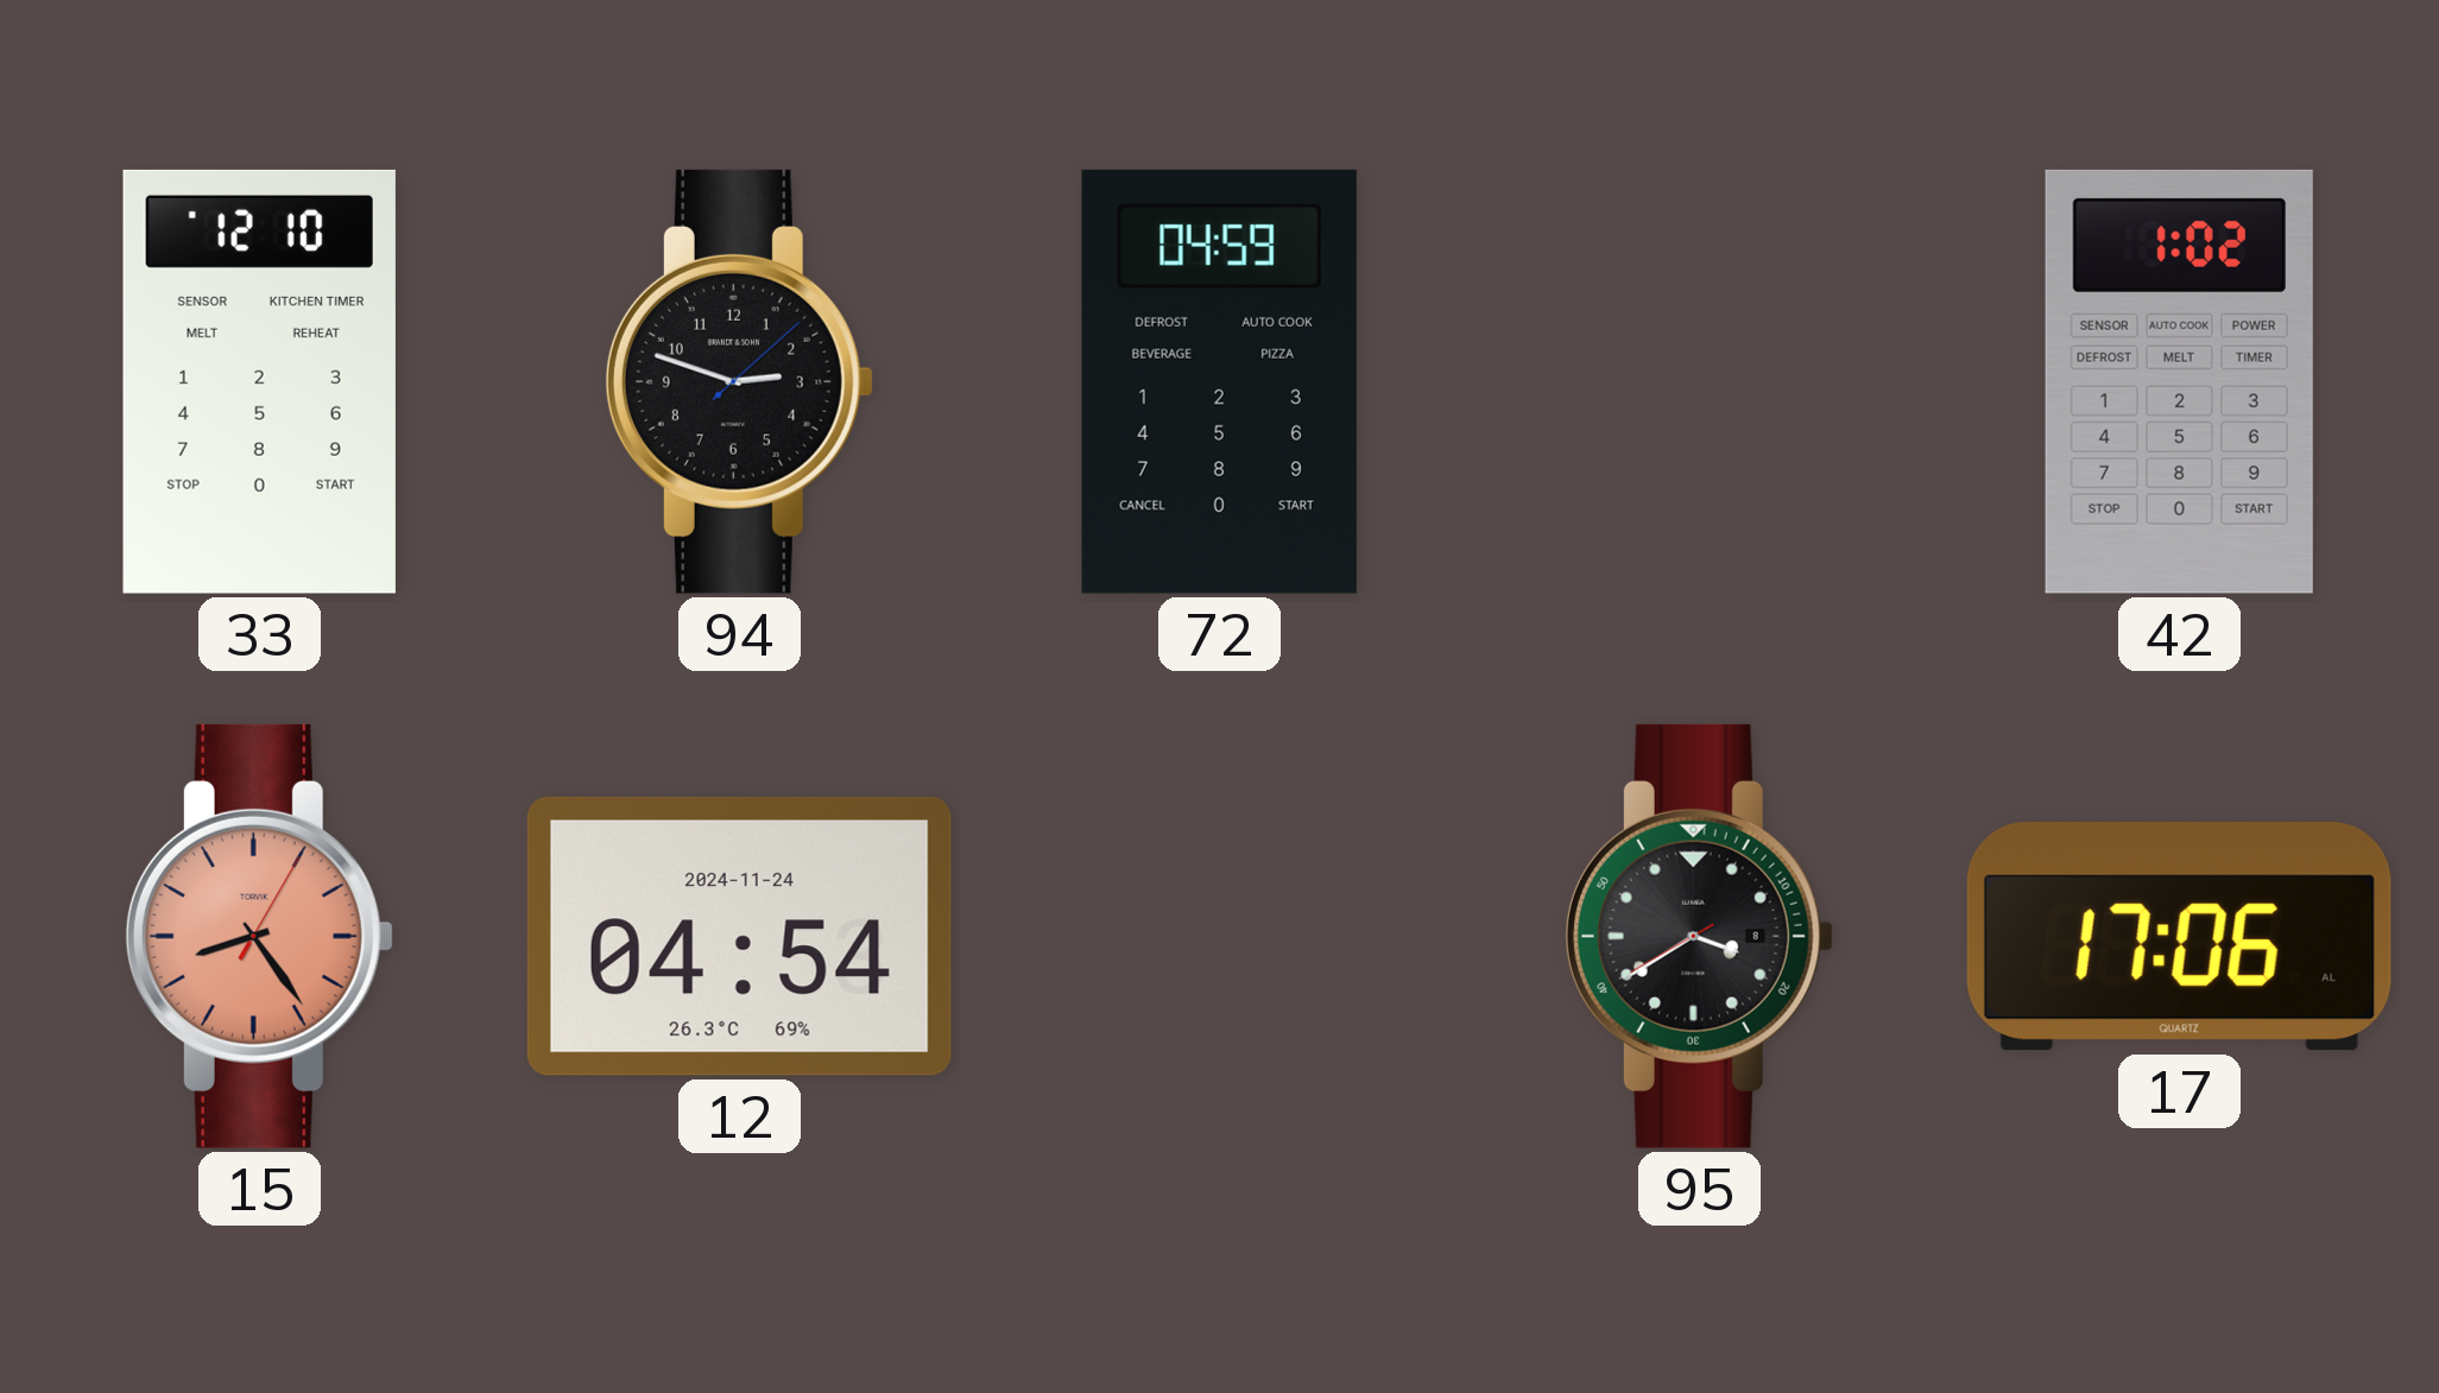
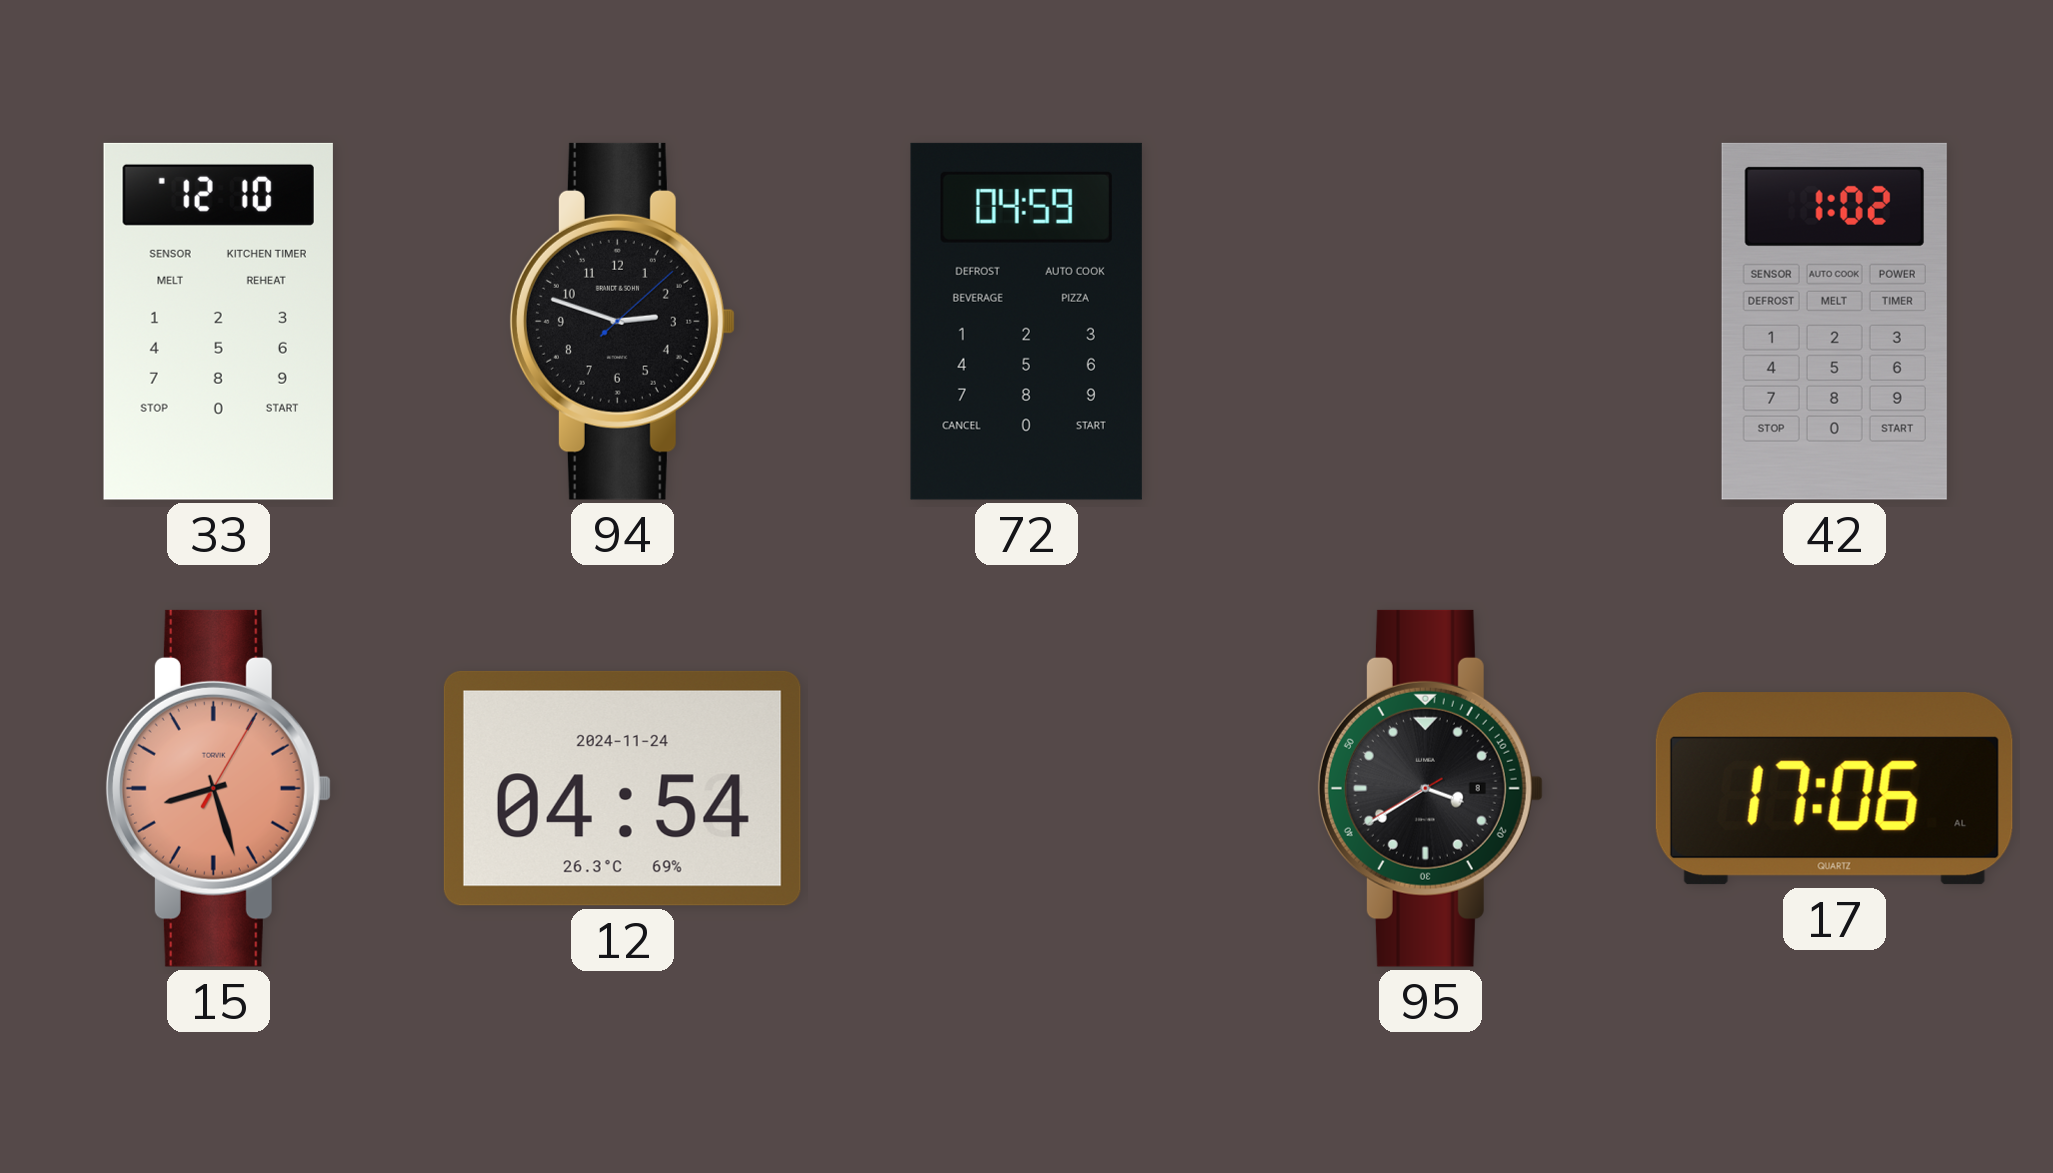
15: 8:24 -> 8:27
